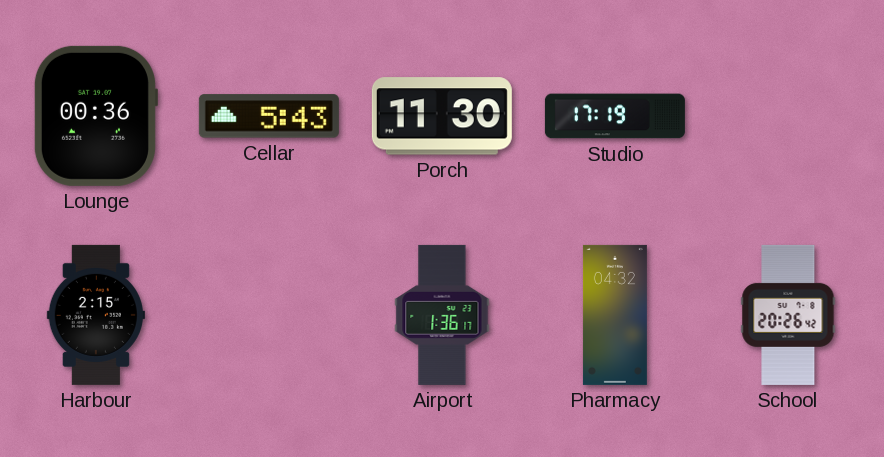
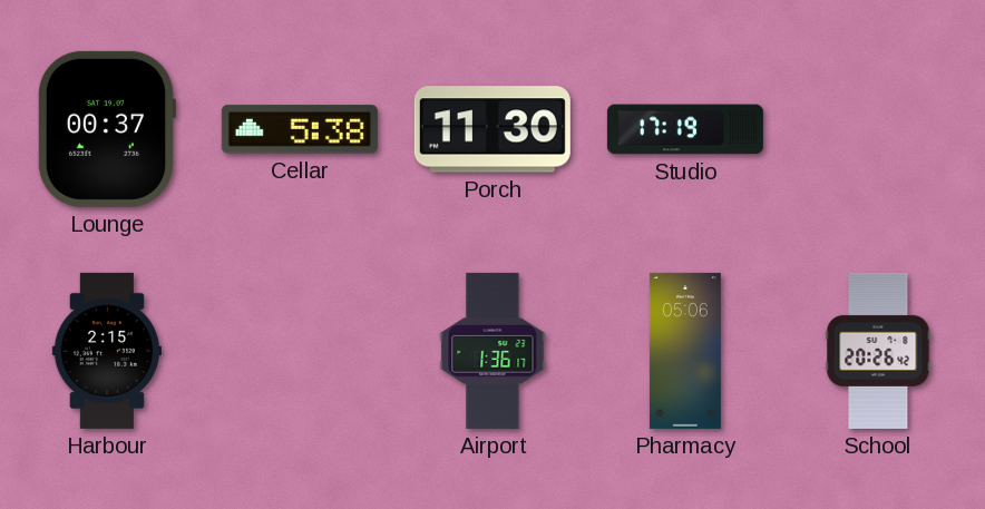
Lounge: 00:36 -> 00:37
Cellar: 5:43 -> 5:38
Pharmacy: 04:32 -> 05:06
